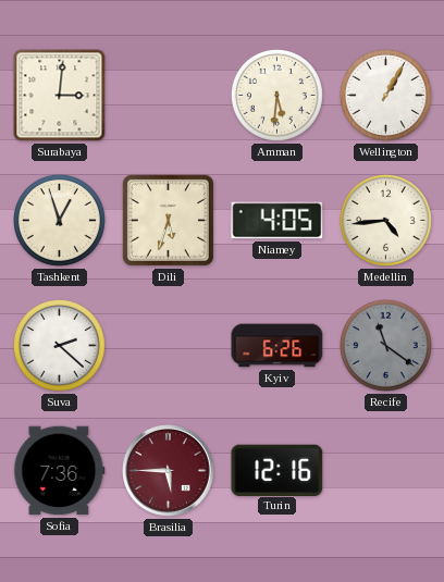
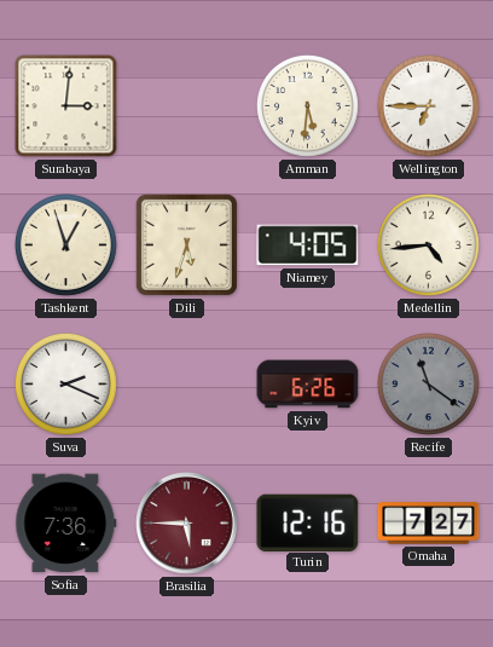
Wellington: 1:05 -> 6:45
Suva: 2:22 -> 2:19
Omaha: none -> 7:27
